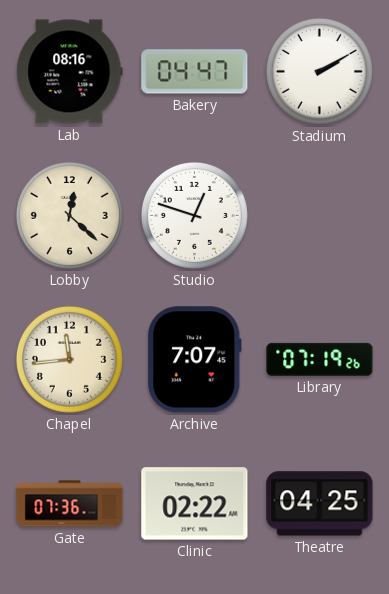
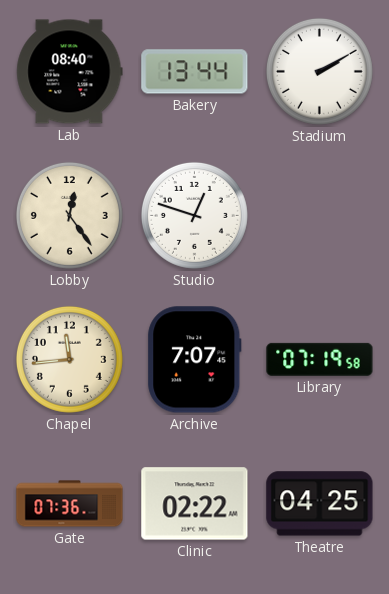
Lab: 08:16 -> 08:40
Bakery: 04:47 -> 13:44
Lobby: 12:22 -> 12:24
Library: 07:19:26 -> 07:19:58
